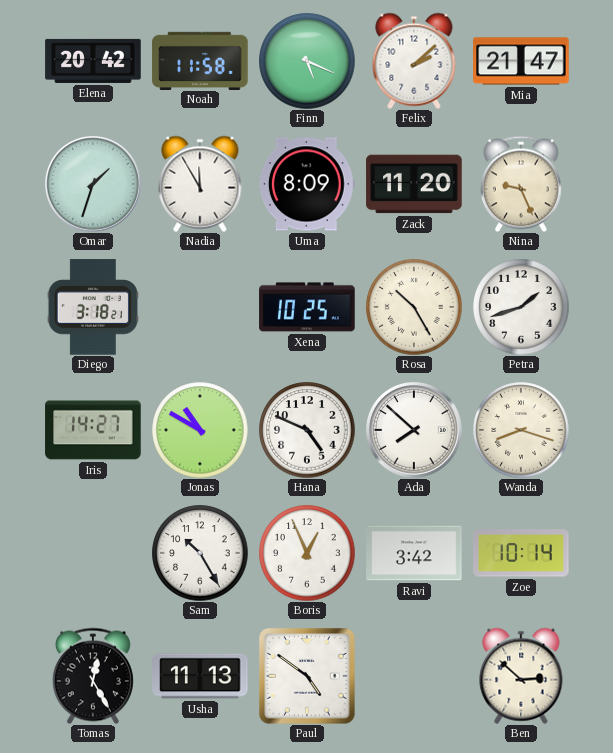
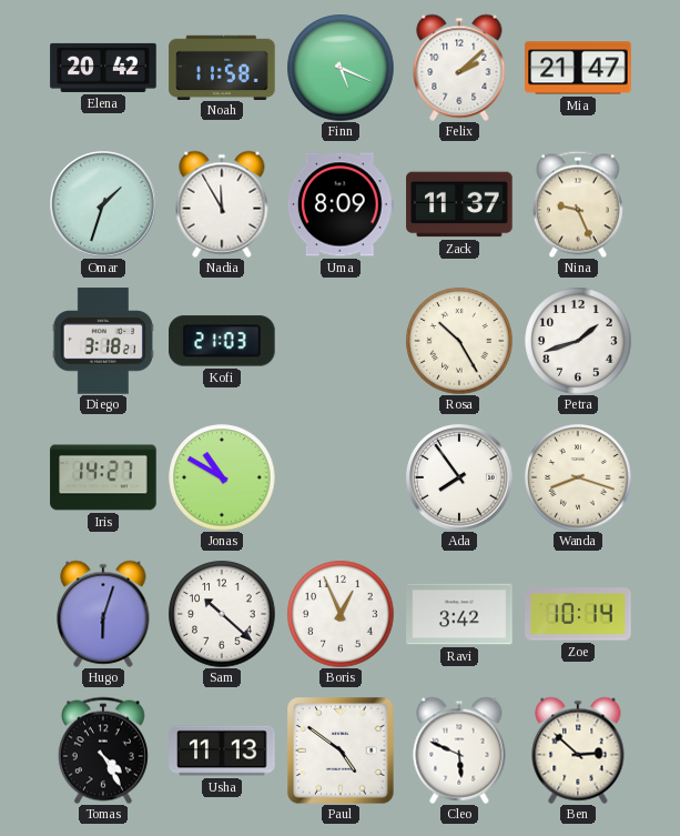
Zack: 11:20 -> 11:37
Kofi: none -> 21:03
Xena: 10:25 -> none
Hana: 4:49 -> none
Ada: 7:52 -> 7:54
Hugo: none -> 6:03
Sam: 10:25 -> 10:22
Tomas: 12:25 -> 4:25
Cleo: none -> 5:49
